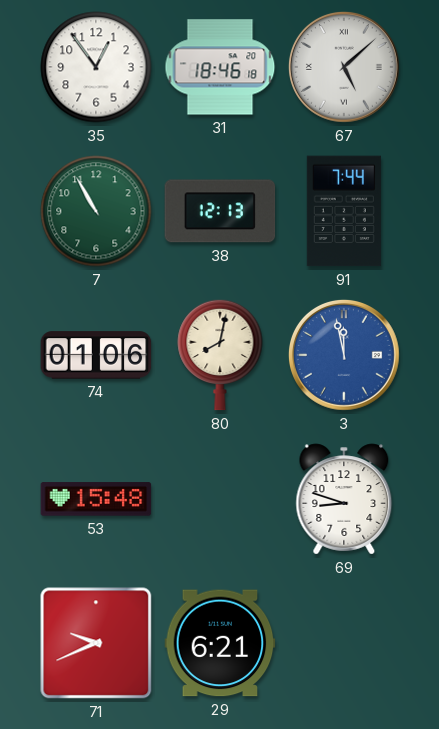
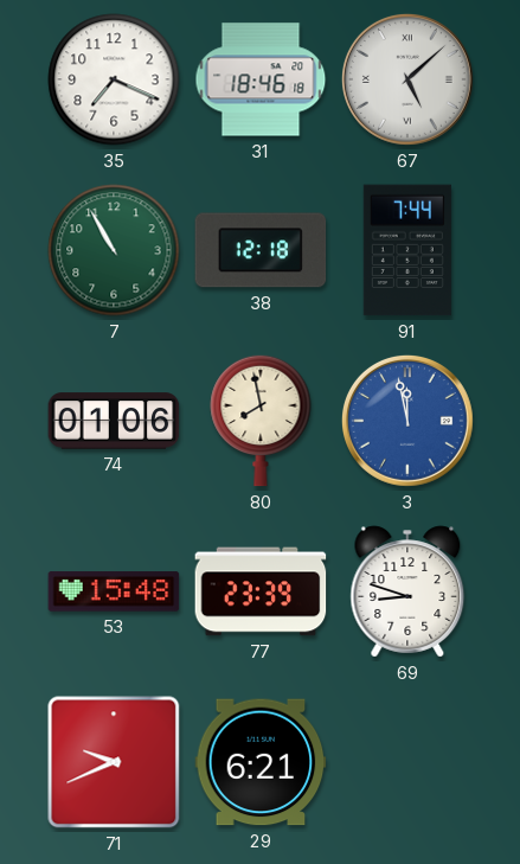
35: 12:54 -> 7:19
38: 12:13 -> 12:18
80: 8:02 -> 7:58
77: none -> 23:39
